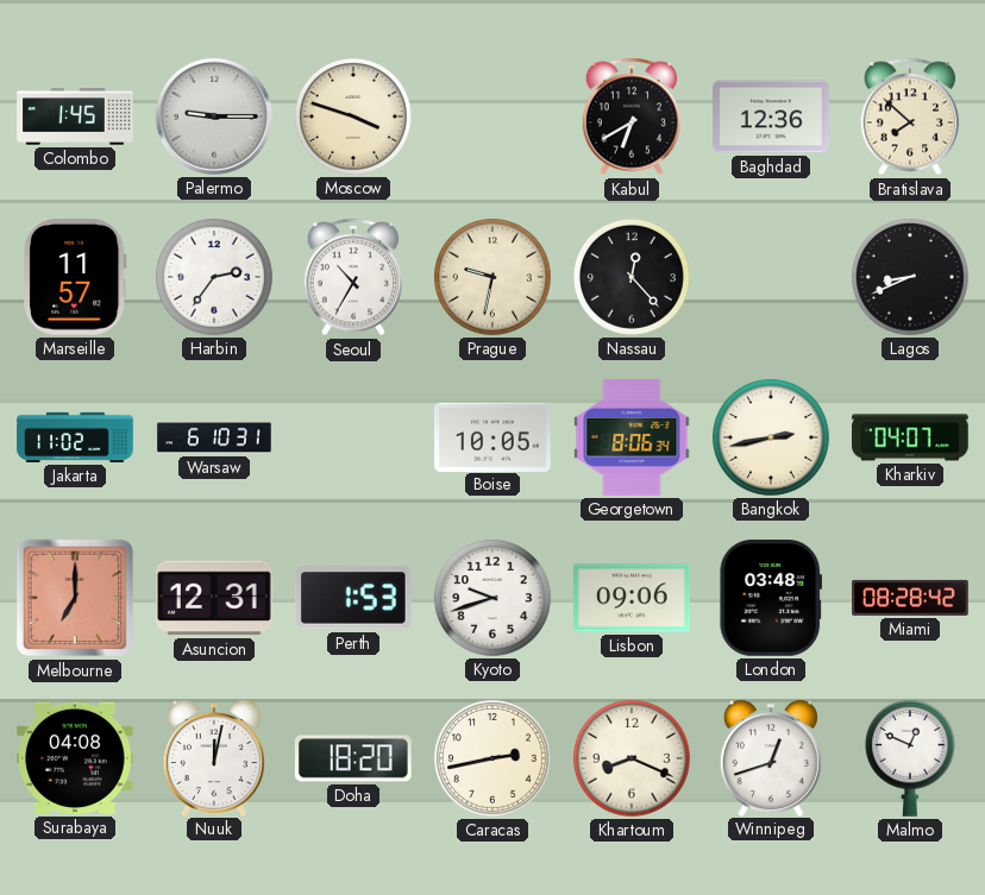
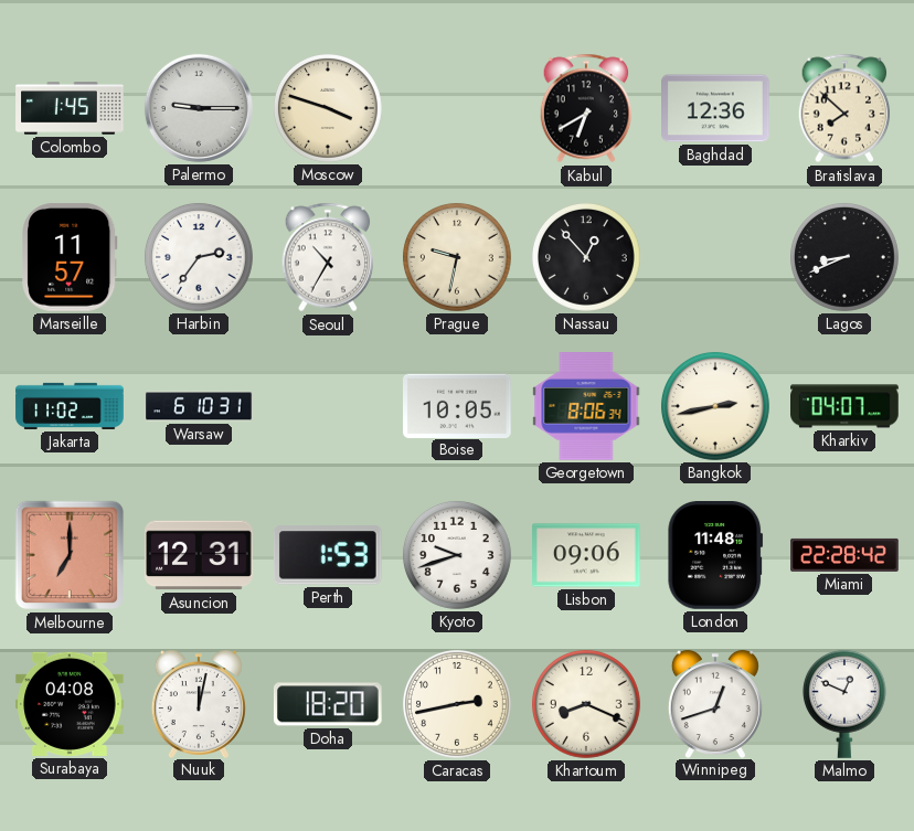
Nassau: 12:23 -> 12:53
London: 03:48 -> 11:48
Miami: 08:28 -> 22:28
